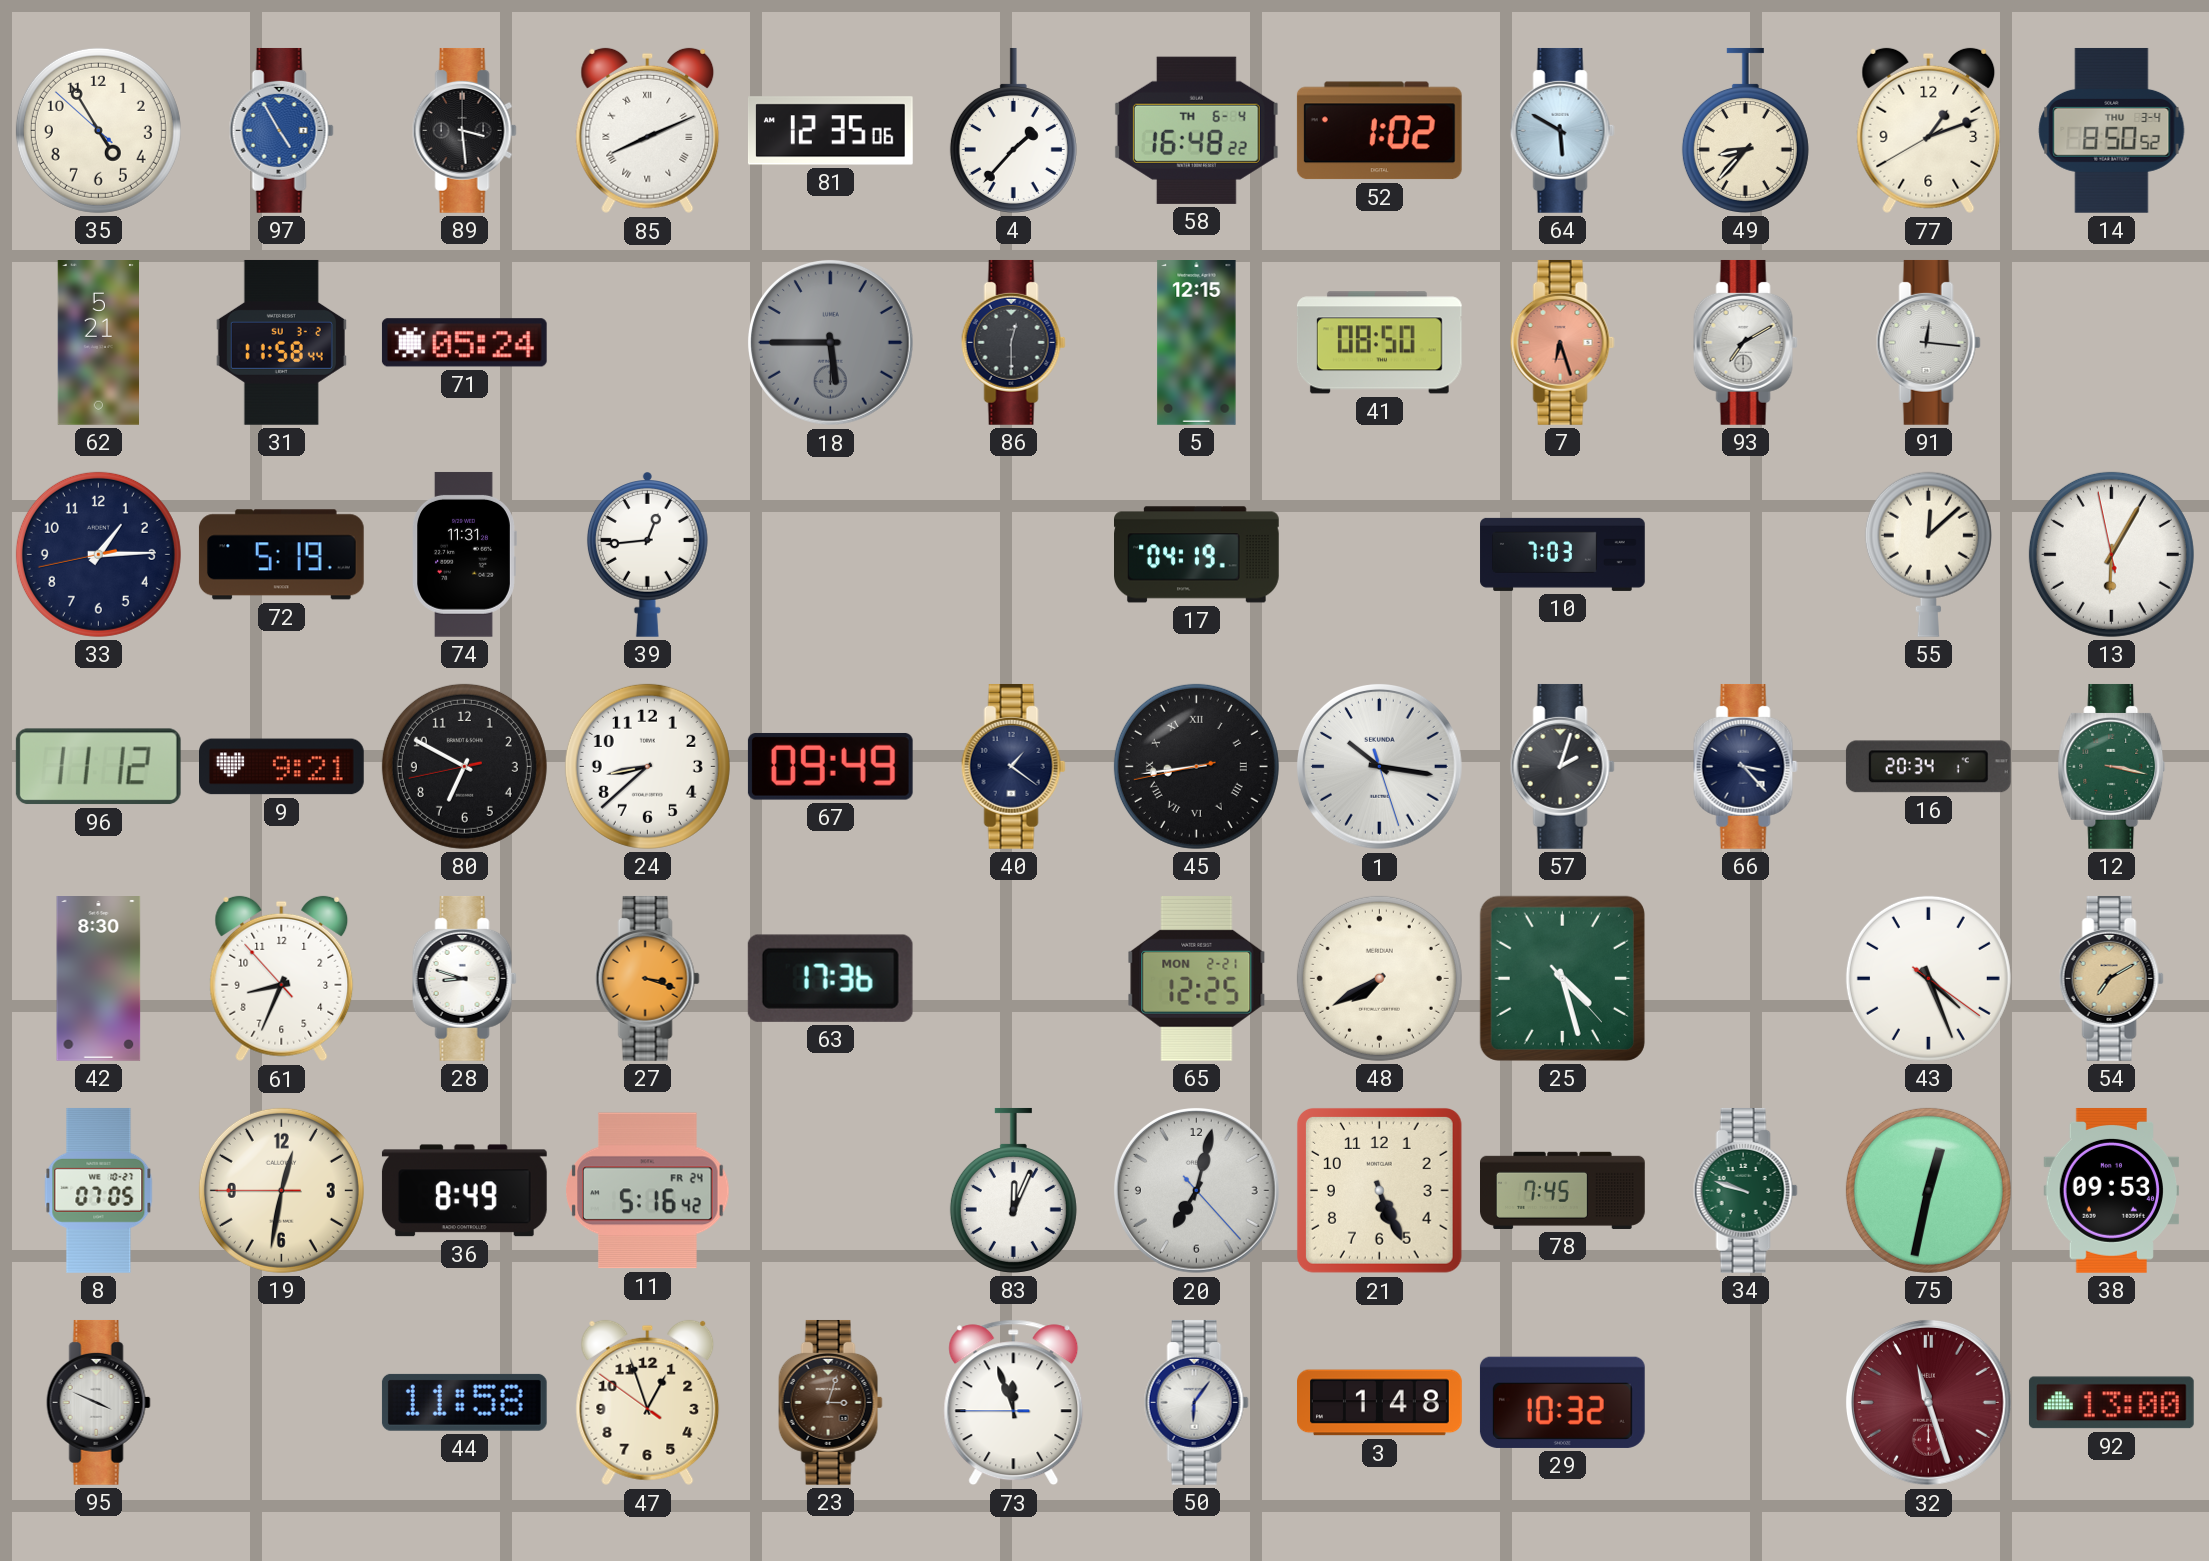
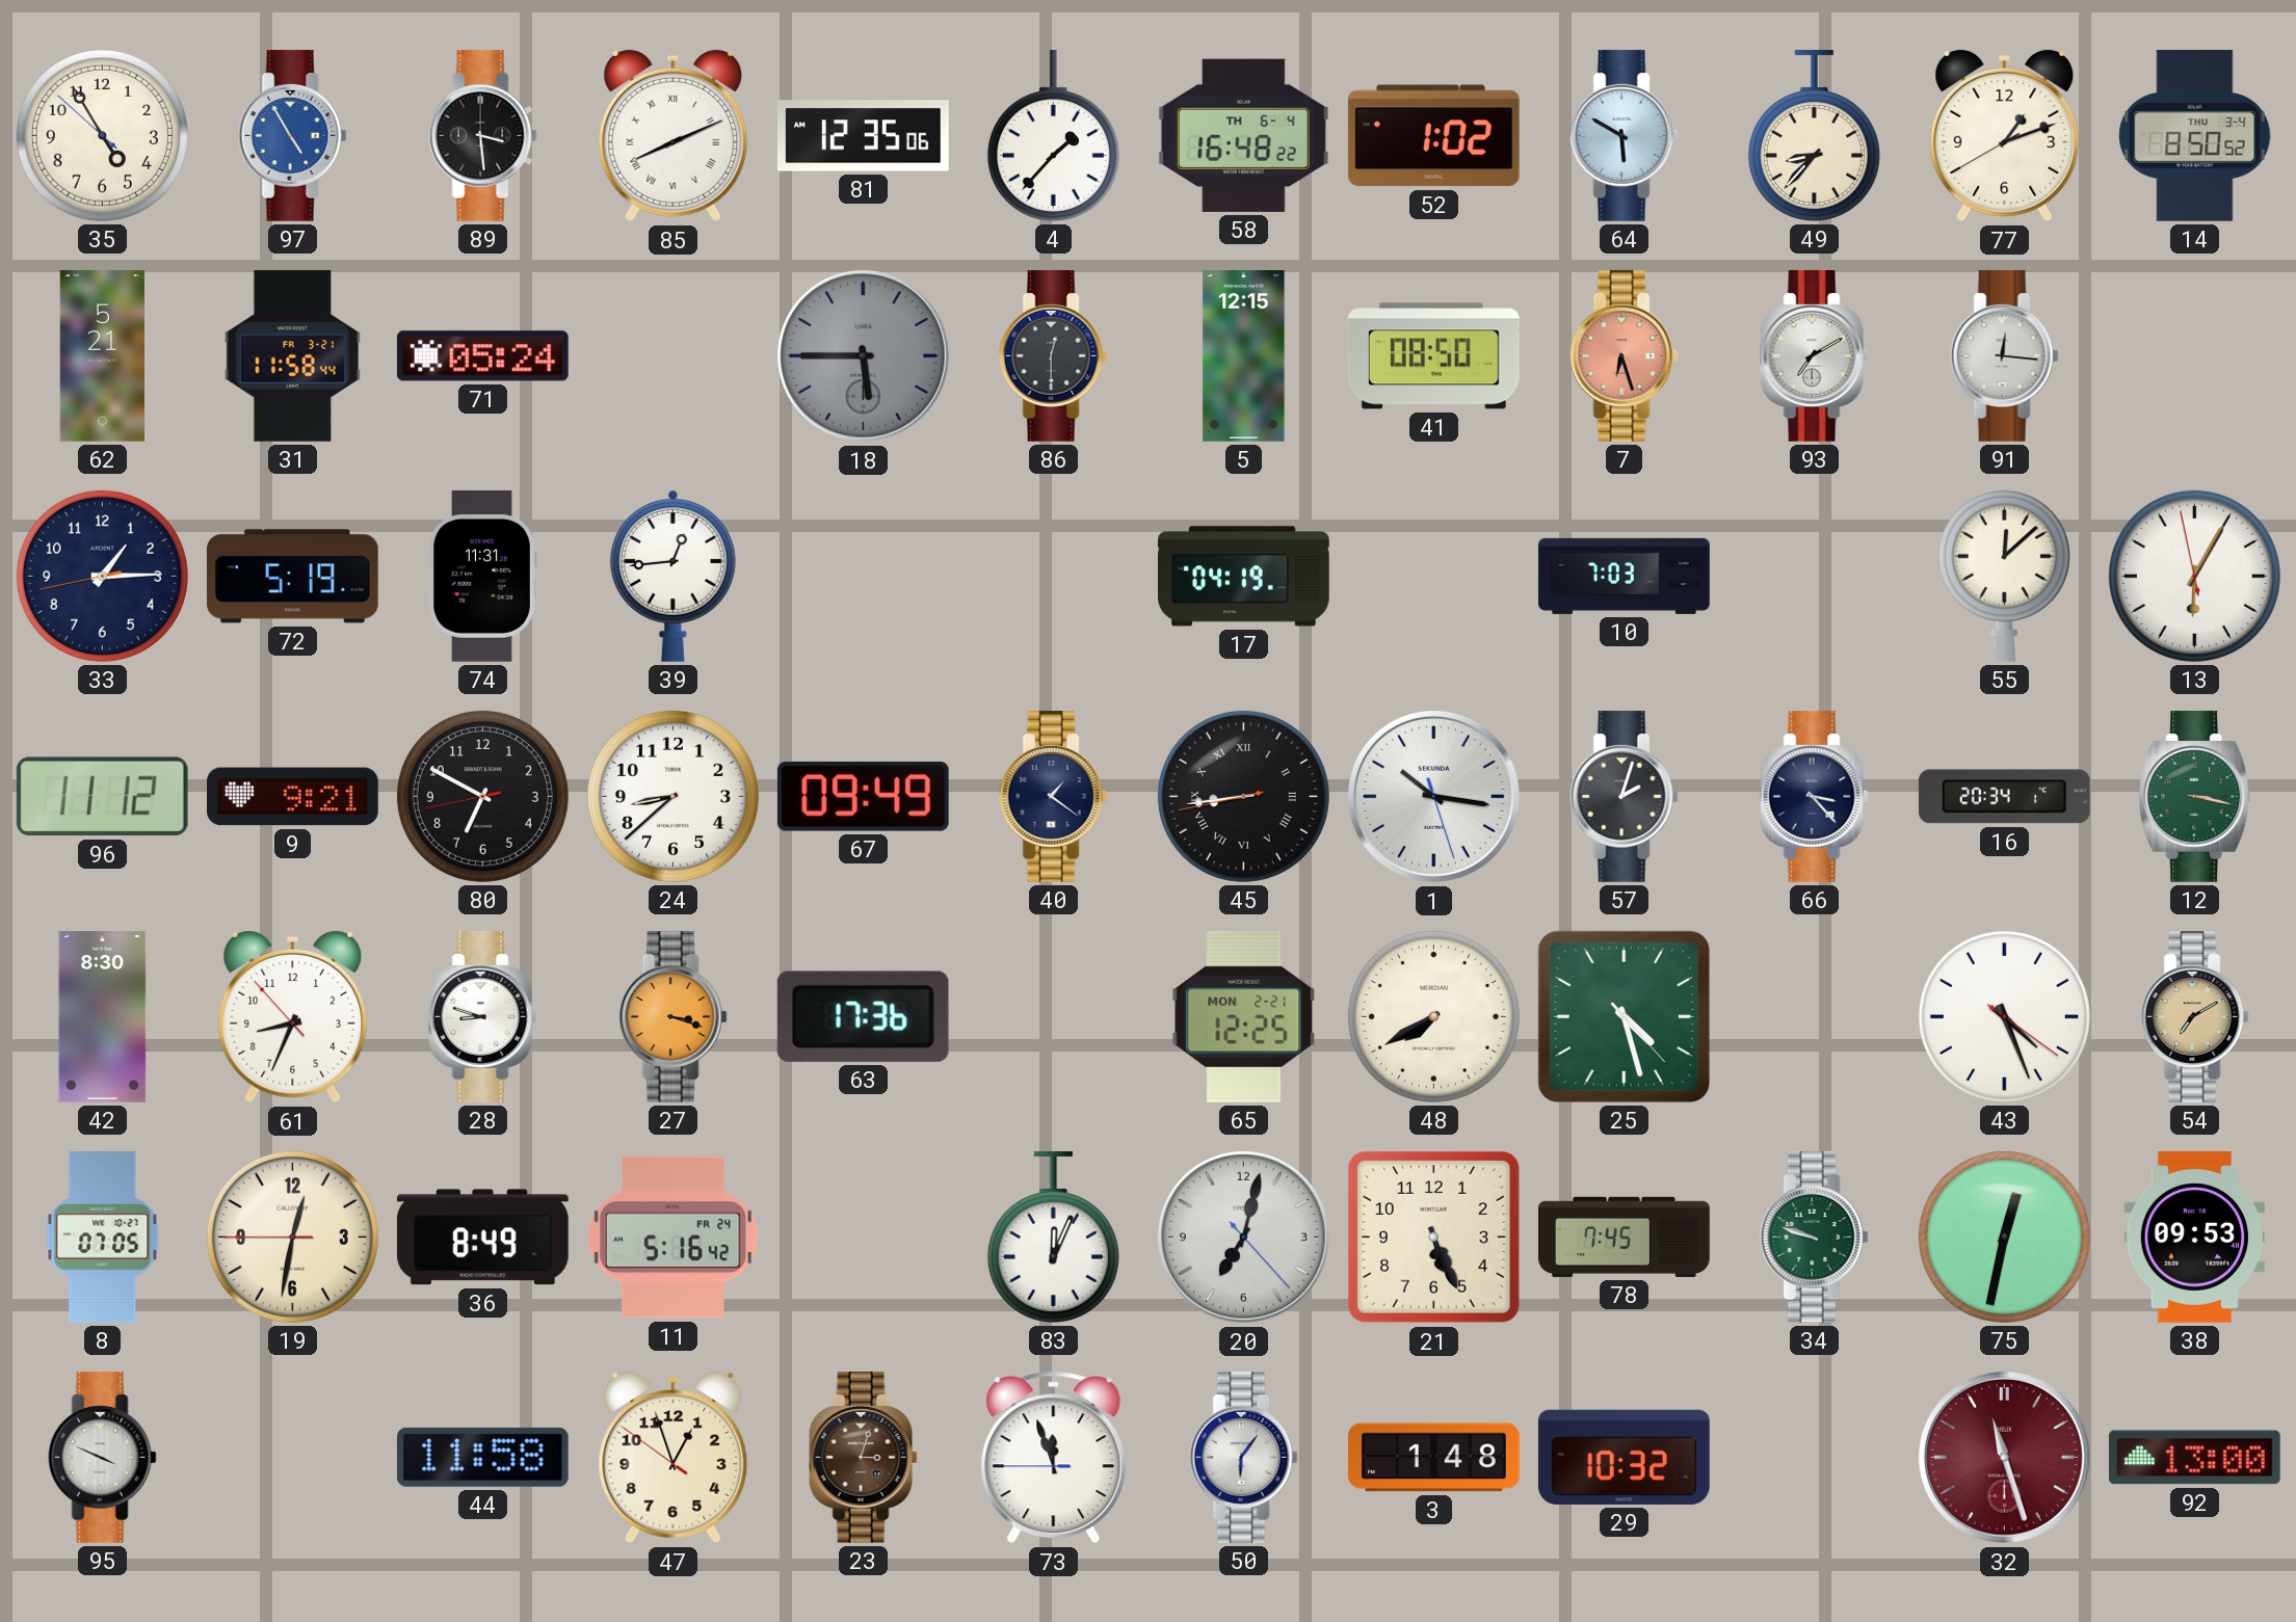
31 date: SU 3-2 -> FR 3-21
